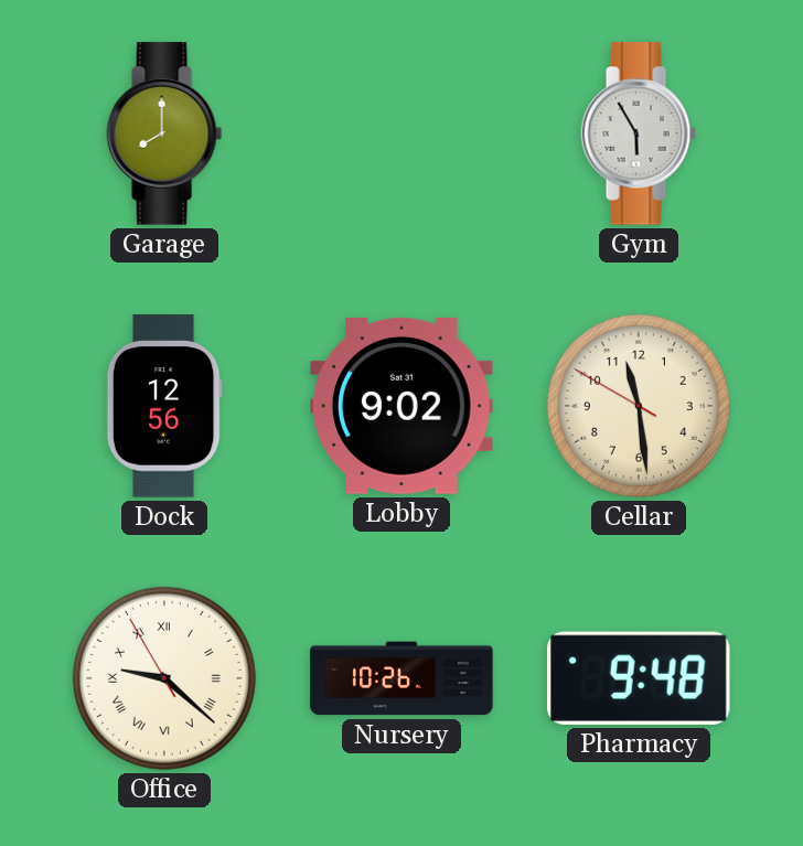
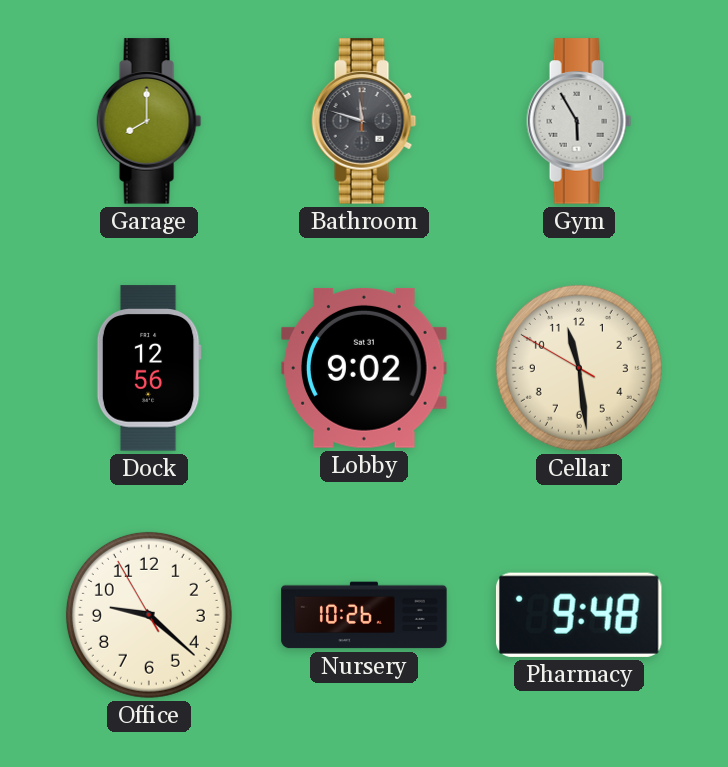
Bathroom: none -> 11:48
Office numerals: Roman -> Arabic
